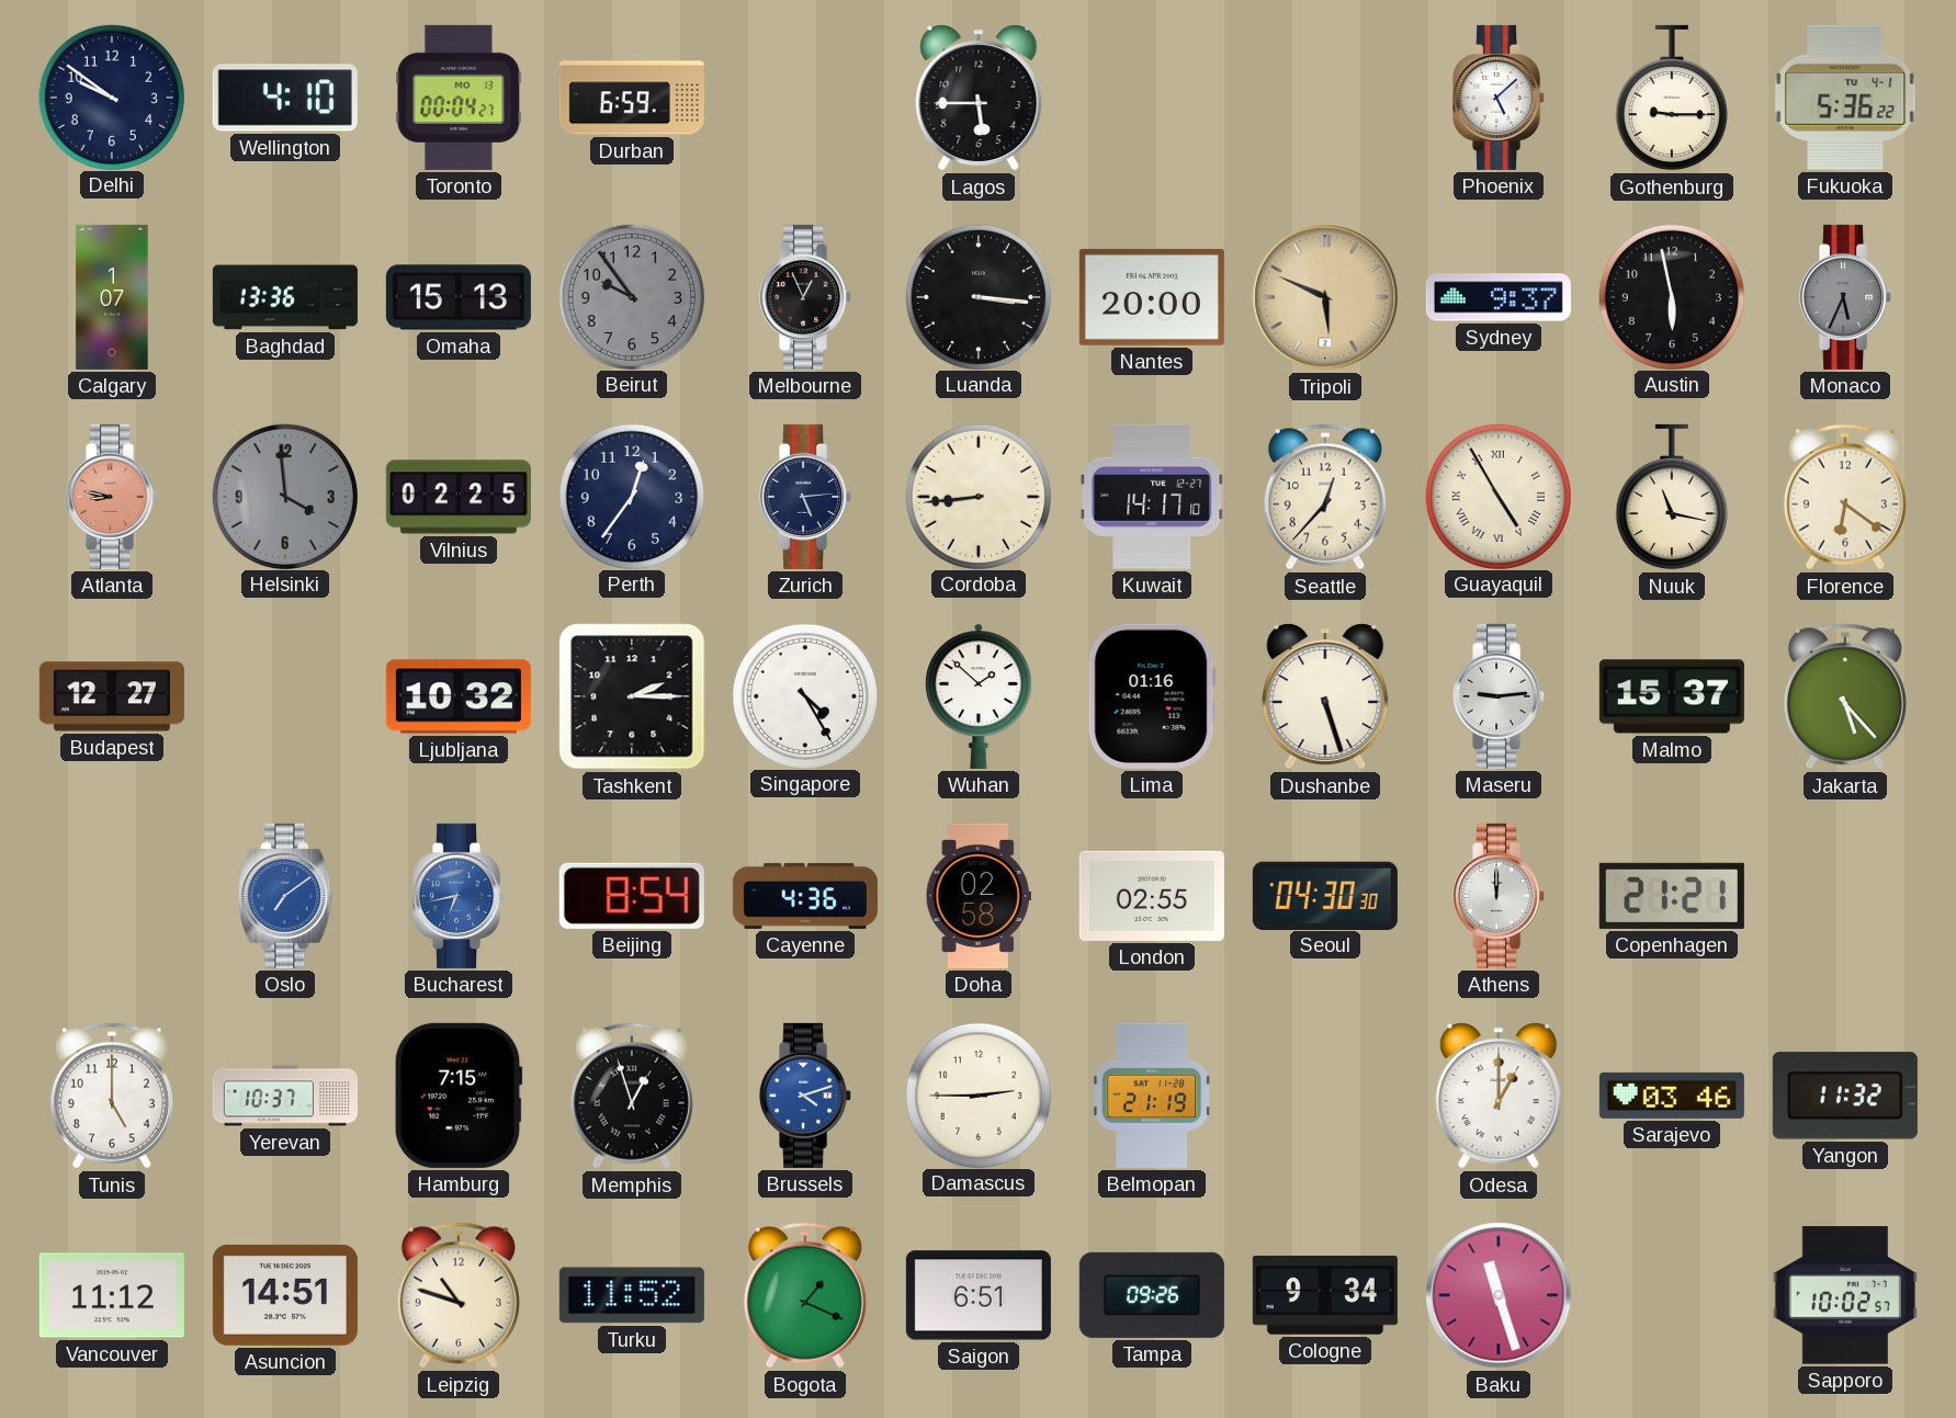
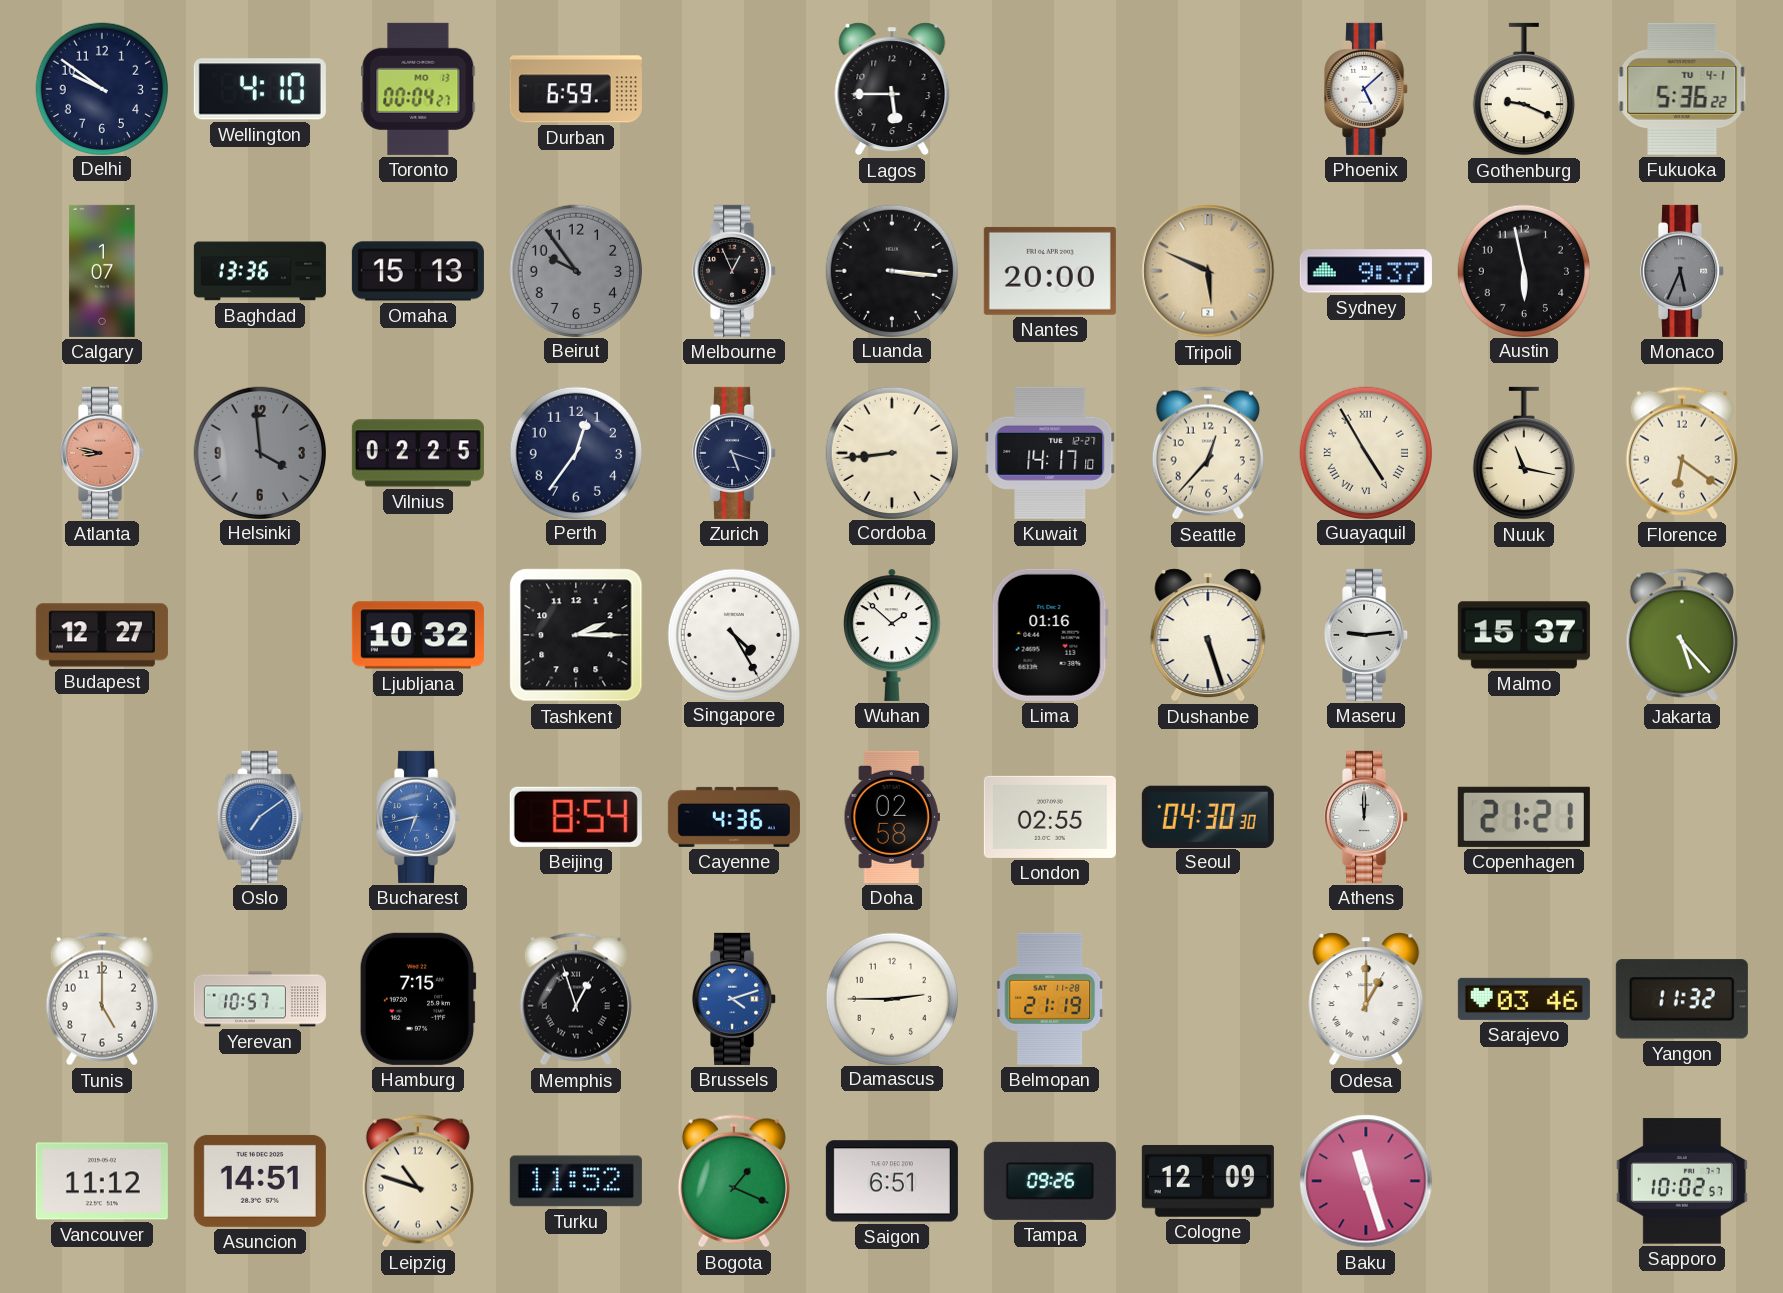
Gothenburg: 9:15 -> 9:19
Zurich: 5:14 -> 5:18
Yerevan: 10:37 -> 10:57
Cologne: 9:34 -> 12:09
